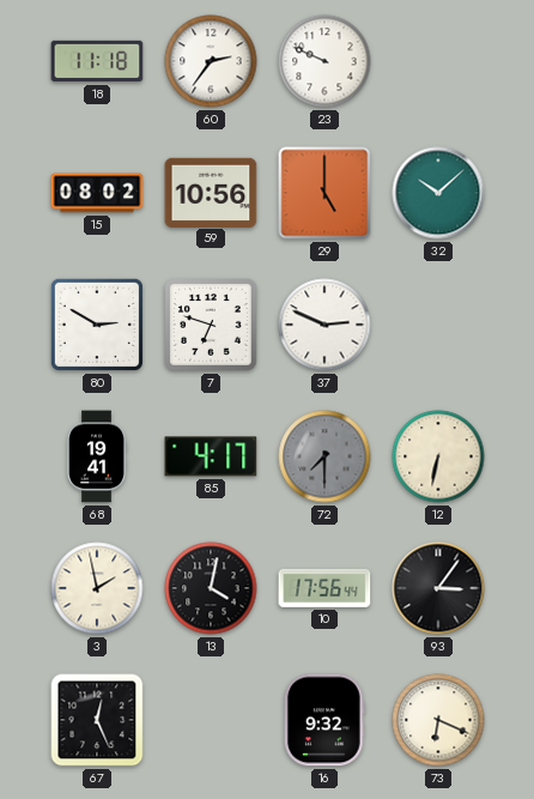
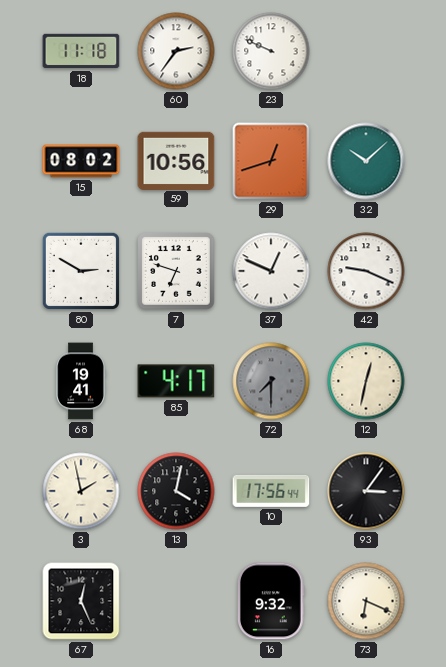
29: 5:00 -> 12:42
37: 2:49 -> 12:49
42: none -> 9:19
12: 6:32 -> 12:32
